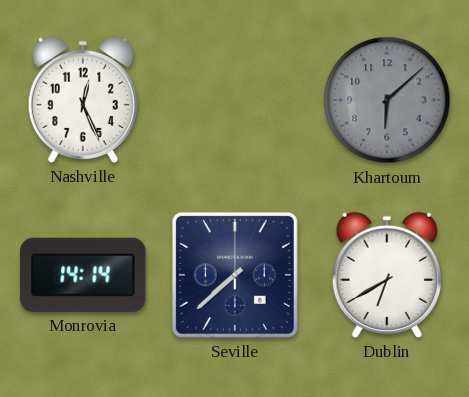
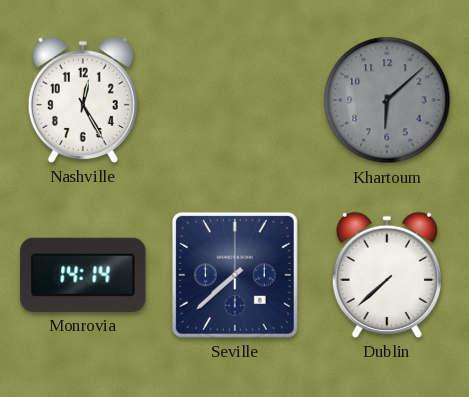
Nashville: 12:26 -> 12:25
Dublin: 6:40 -> 7:38
